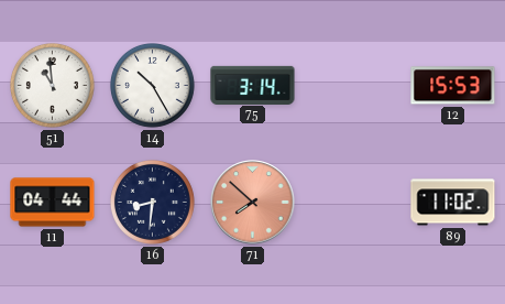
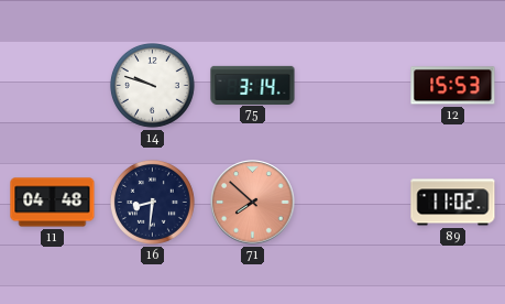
51: 10:59 -> none
14: 10:25 -> 9:48
11: 04:44 -> 04:48
